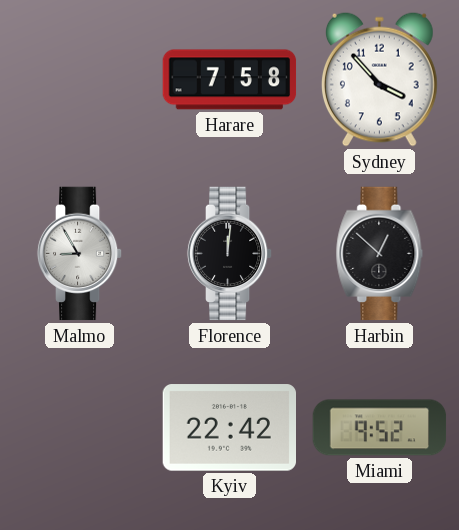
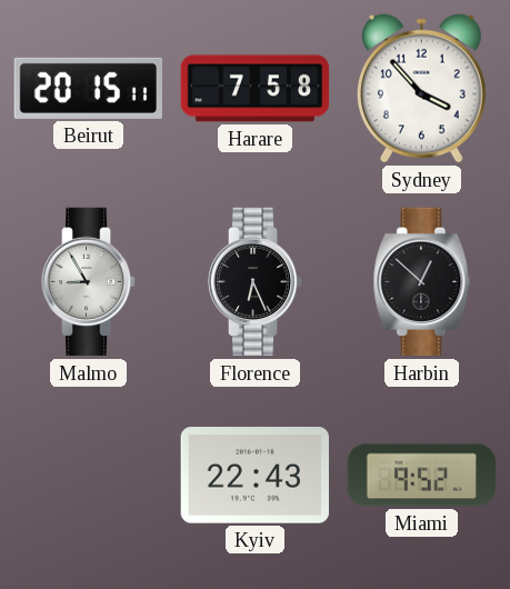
Beirut: none -> 20:15
Florence: 12:01 -> 6:26
Kyiv: 22:42 -> 22:43
